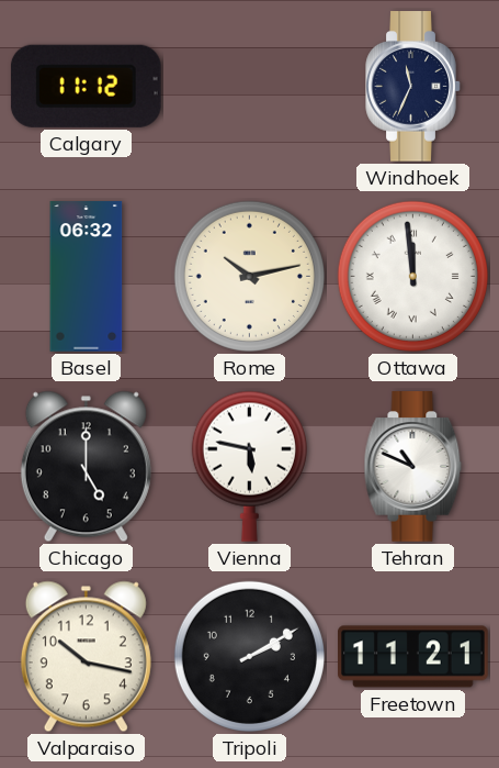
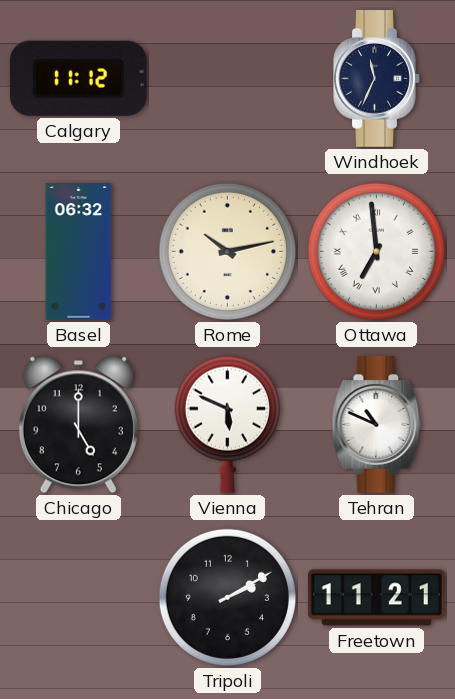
Ottawa: 11:59 -> 6:59
Vienna: 5:47 -> 5:49
Valparaiso: 10:17 -> none
